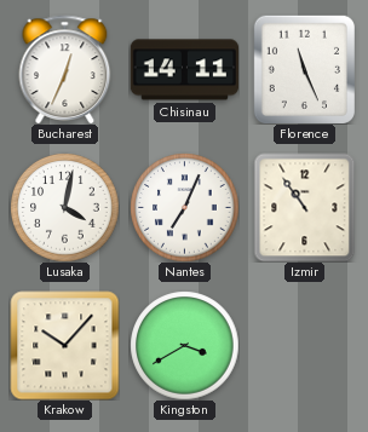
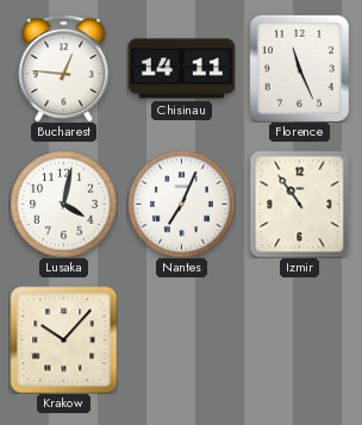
Bucharest: 12:34 -> 12:46
Kingston: 3:40 -> none
